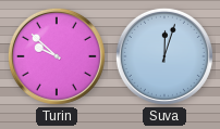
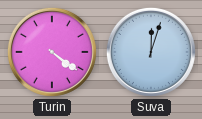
Turin: 9:52 -> 4:21
